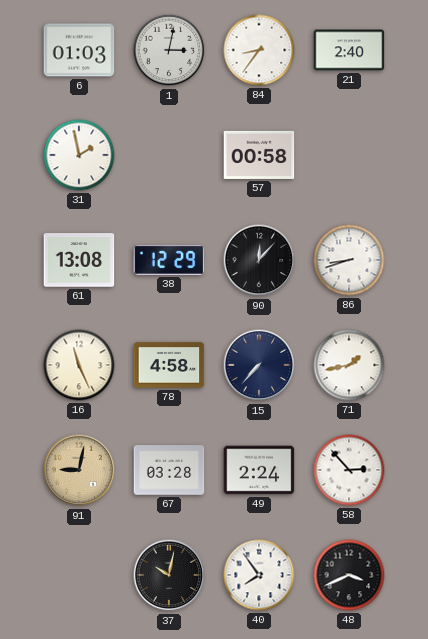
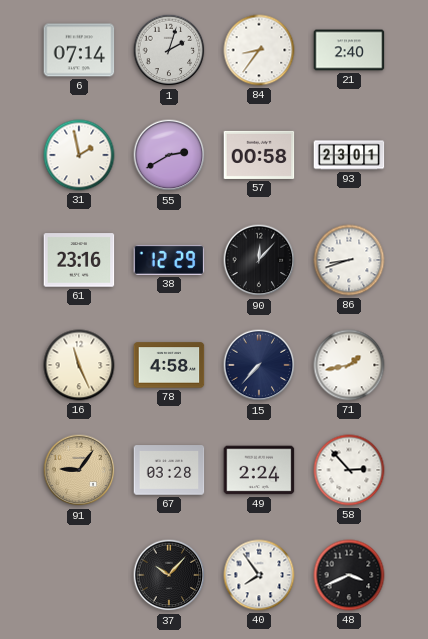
6: 01:03 -> 07:14
1: 3:02 -> 2:03
55: none -> 2:40
93: none -> 23:01
61: 13:08 -> 23:16
91: 9:02 -> 9:06
37: 10:02 -> 10:07
